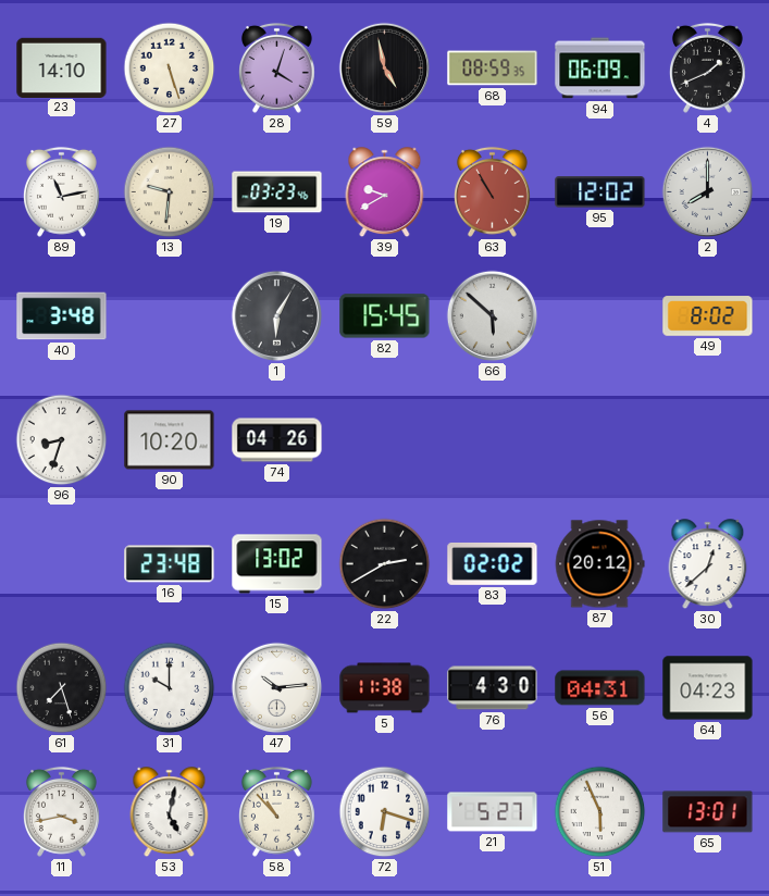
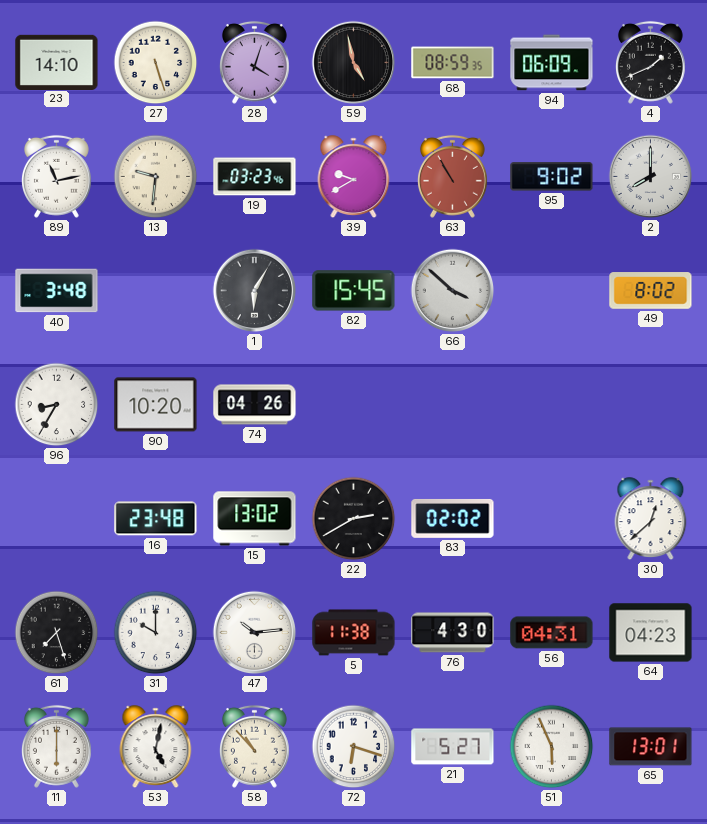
95: 12:02 -> 9:02
66: 5:52 -> 3:52
96: 8:33 -> 8:35
87: 20:12 -> none
11: 3:43 -> 6:00
